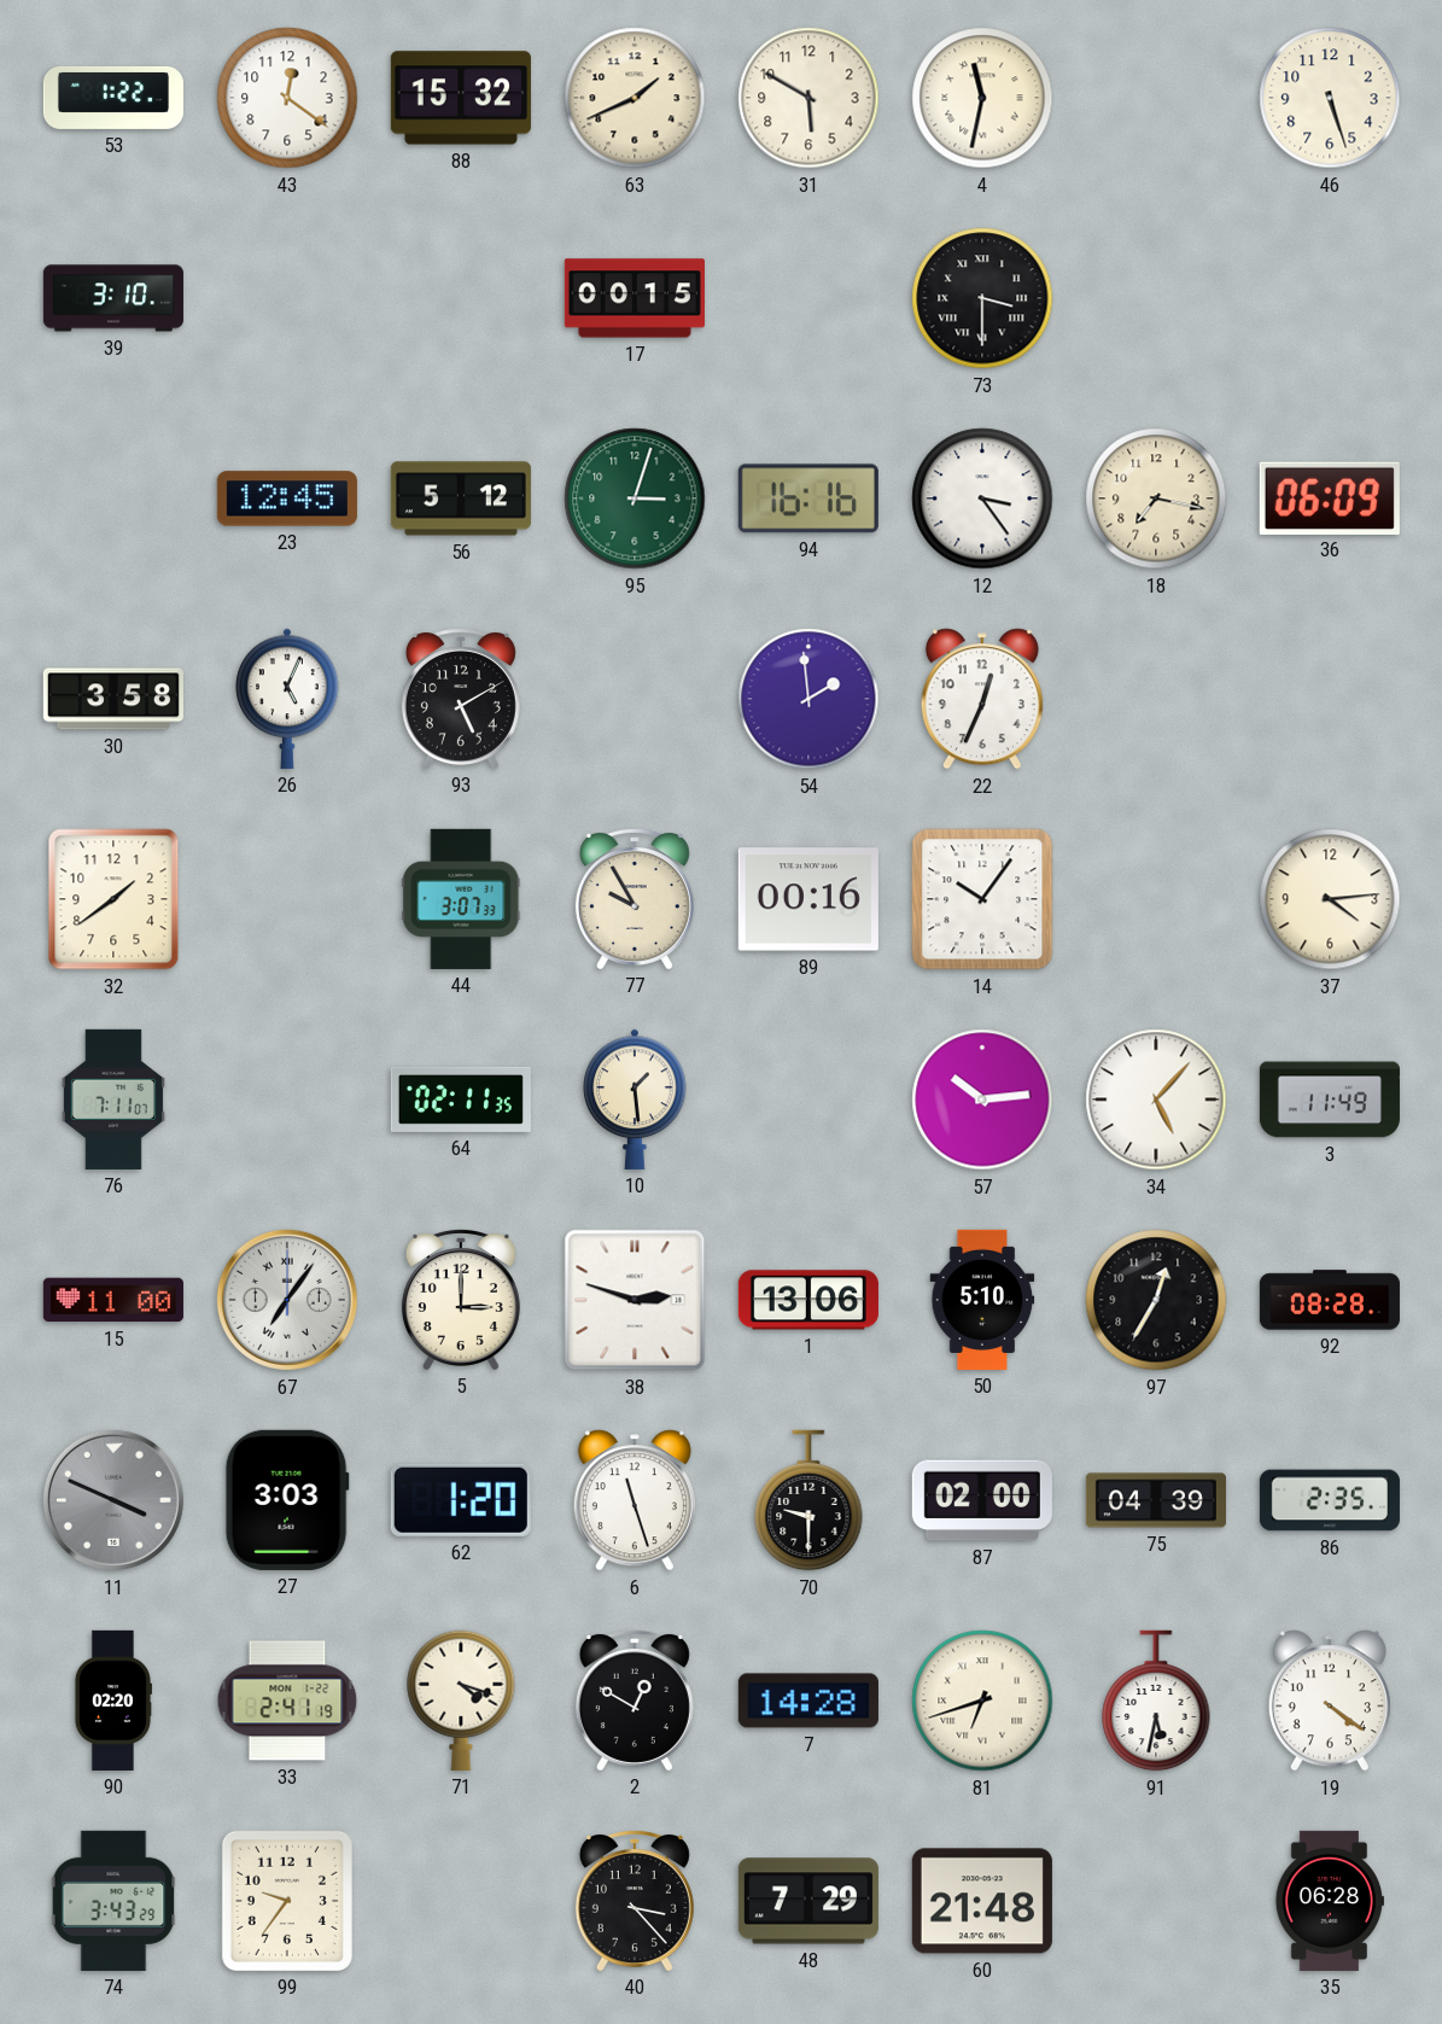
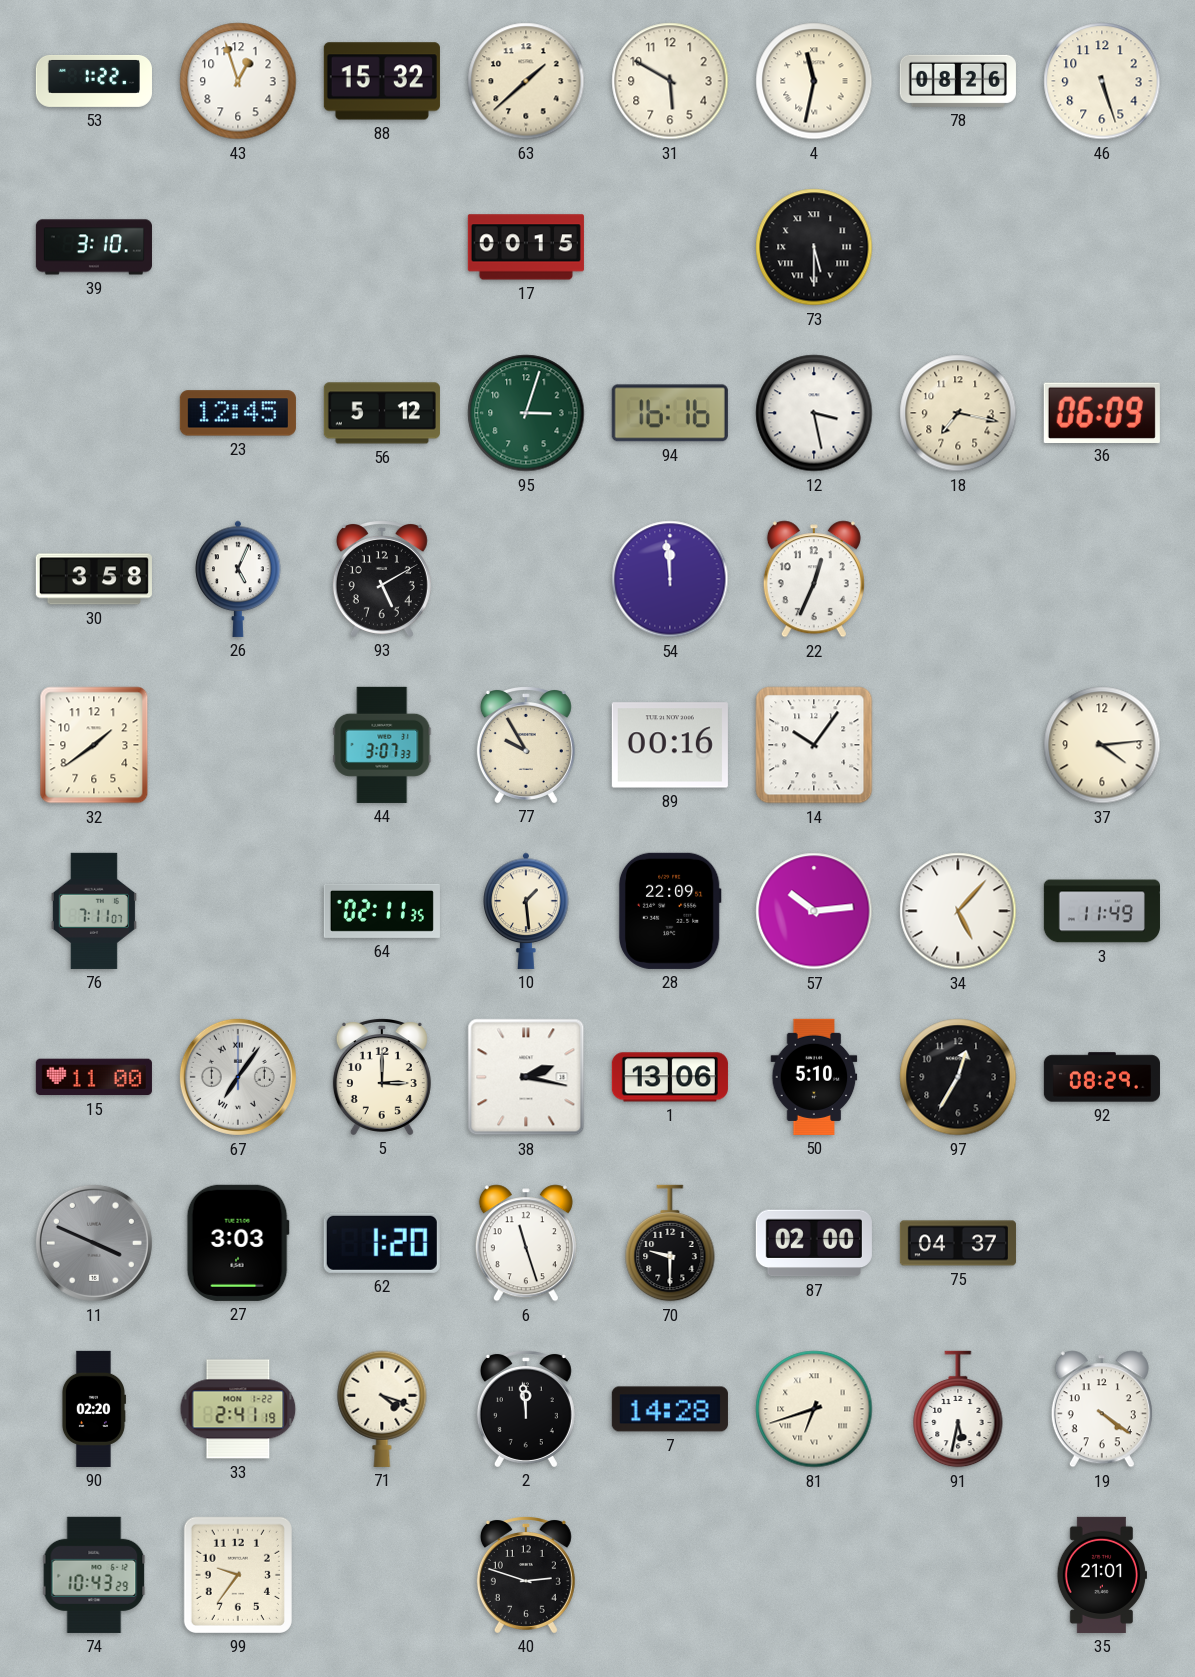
43: 12:21 -> 12:57
63: 1:41 -> 1:38
78: none -> 08:26
73: 3:30 -> 5:30
12: 3:24 -> 3:28
54: 1:59 -> 11:59
28: none -> 22:09
38: 2:48 -> 2:17
92: 08:28 -> 08:29
75: 04:39 -> 04:37
86: 2:35 -> none
2: 12:50 -> 11:59
74: 3:43 -> 10:43
40: 3:23 -> 2:48
48: 7:29 -> none
60: 21:48 -> none
35: 06:28 -> 21:01
